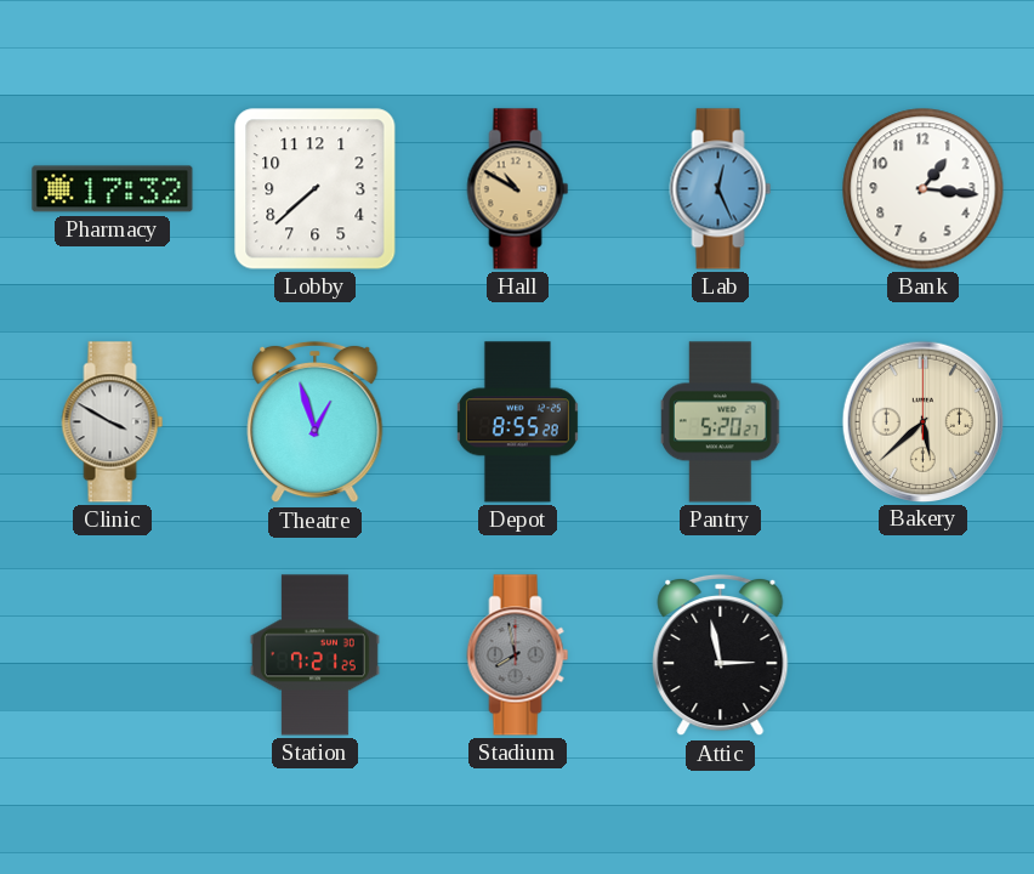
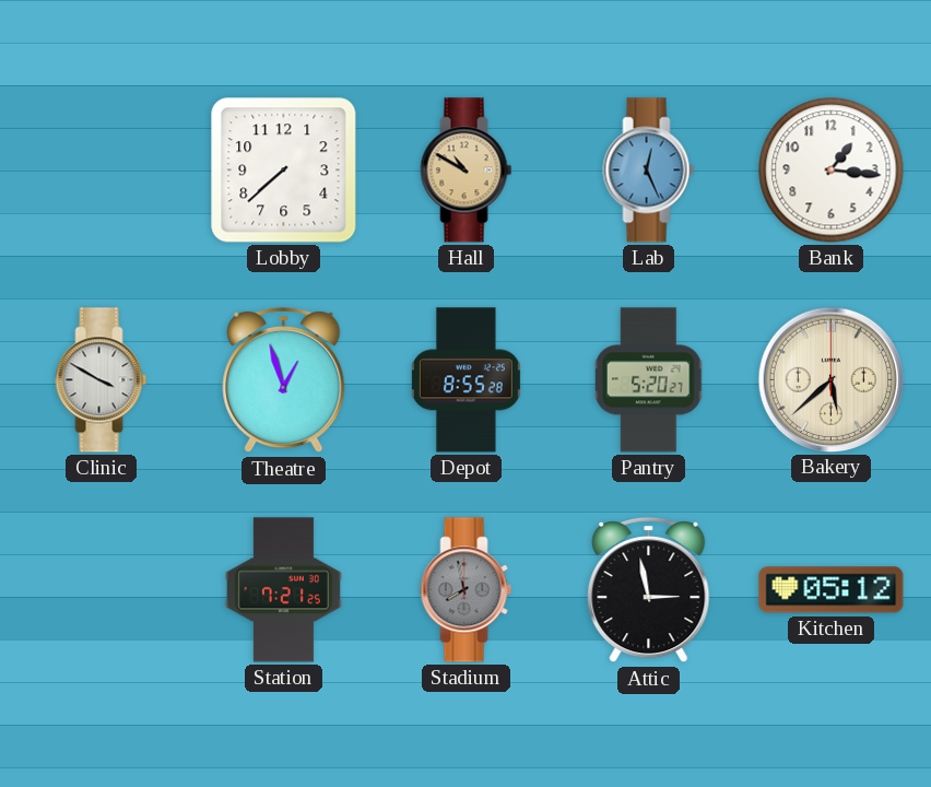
Pharmacy: 17:32 -> none
Kitchen: none -> 05:12
